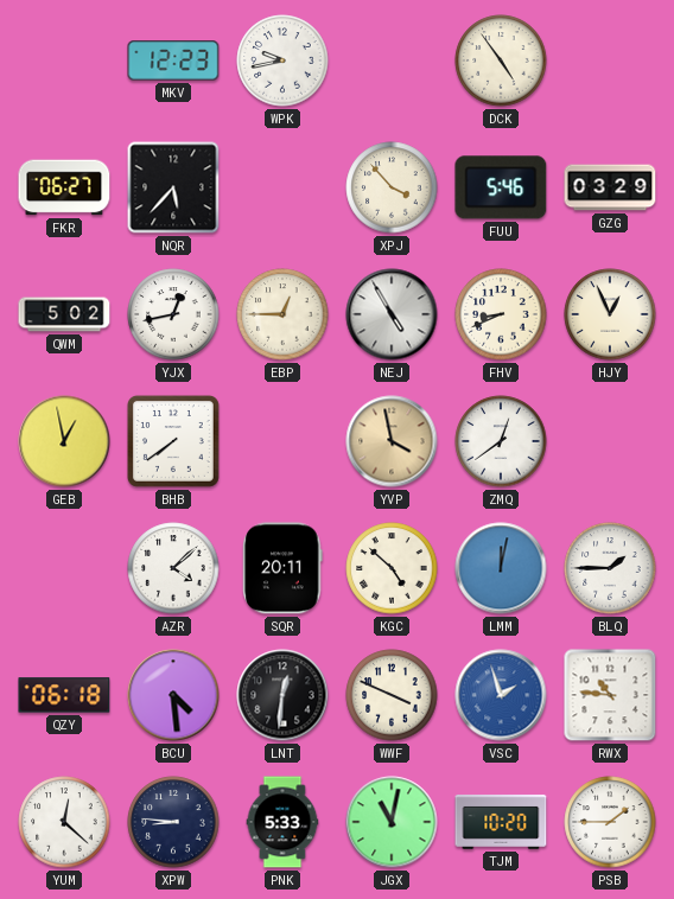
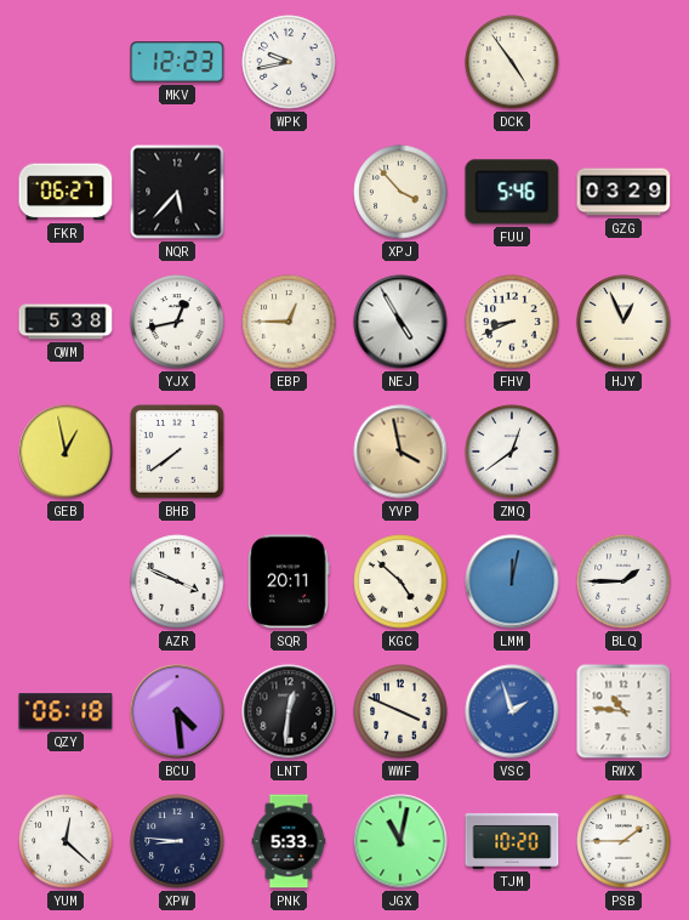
QWM: 5:02 -> 5:38
AZR: 4:08 -> 3:49
